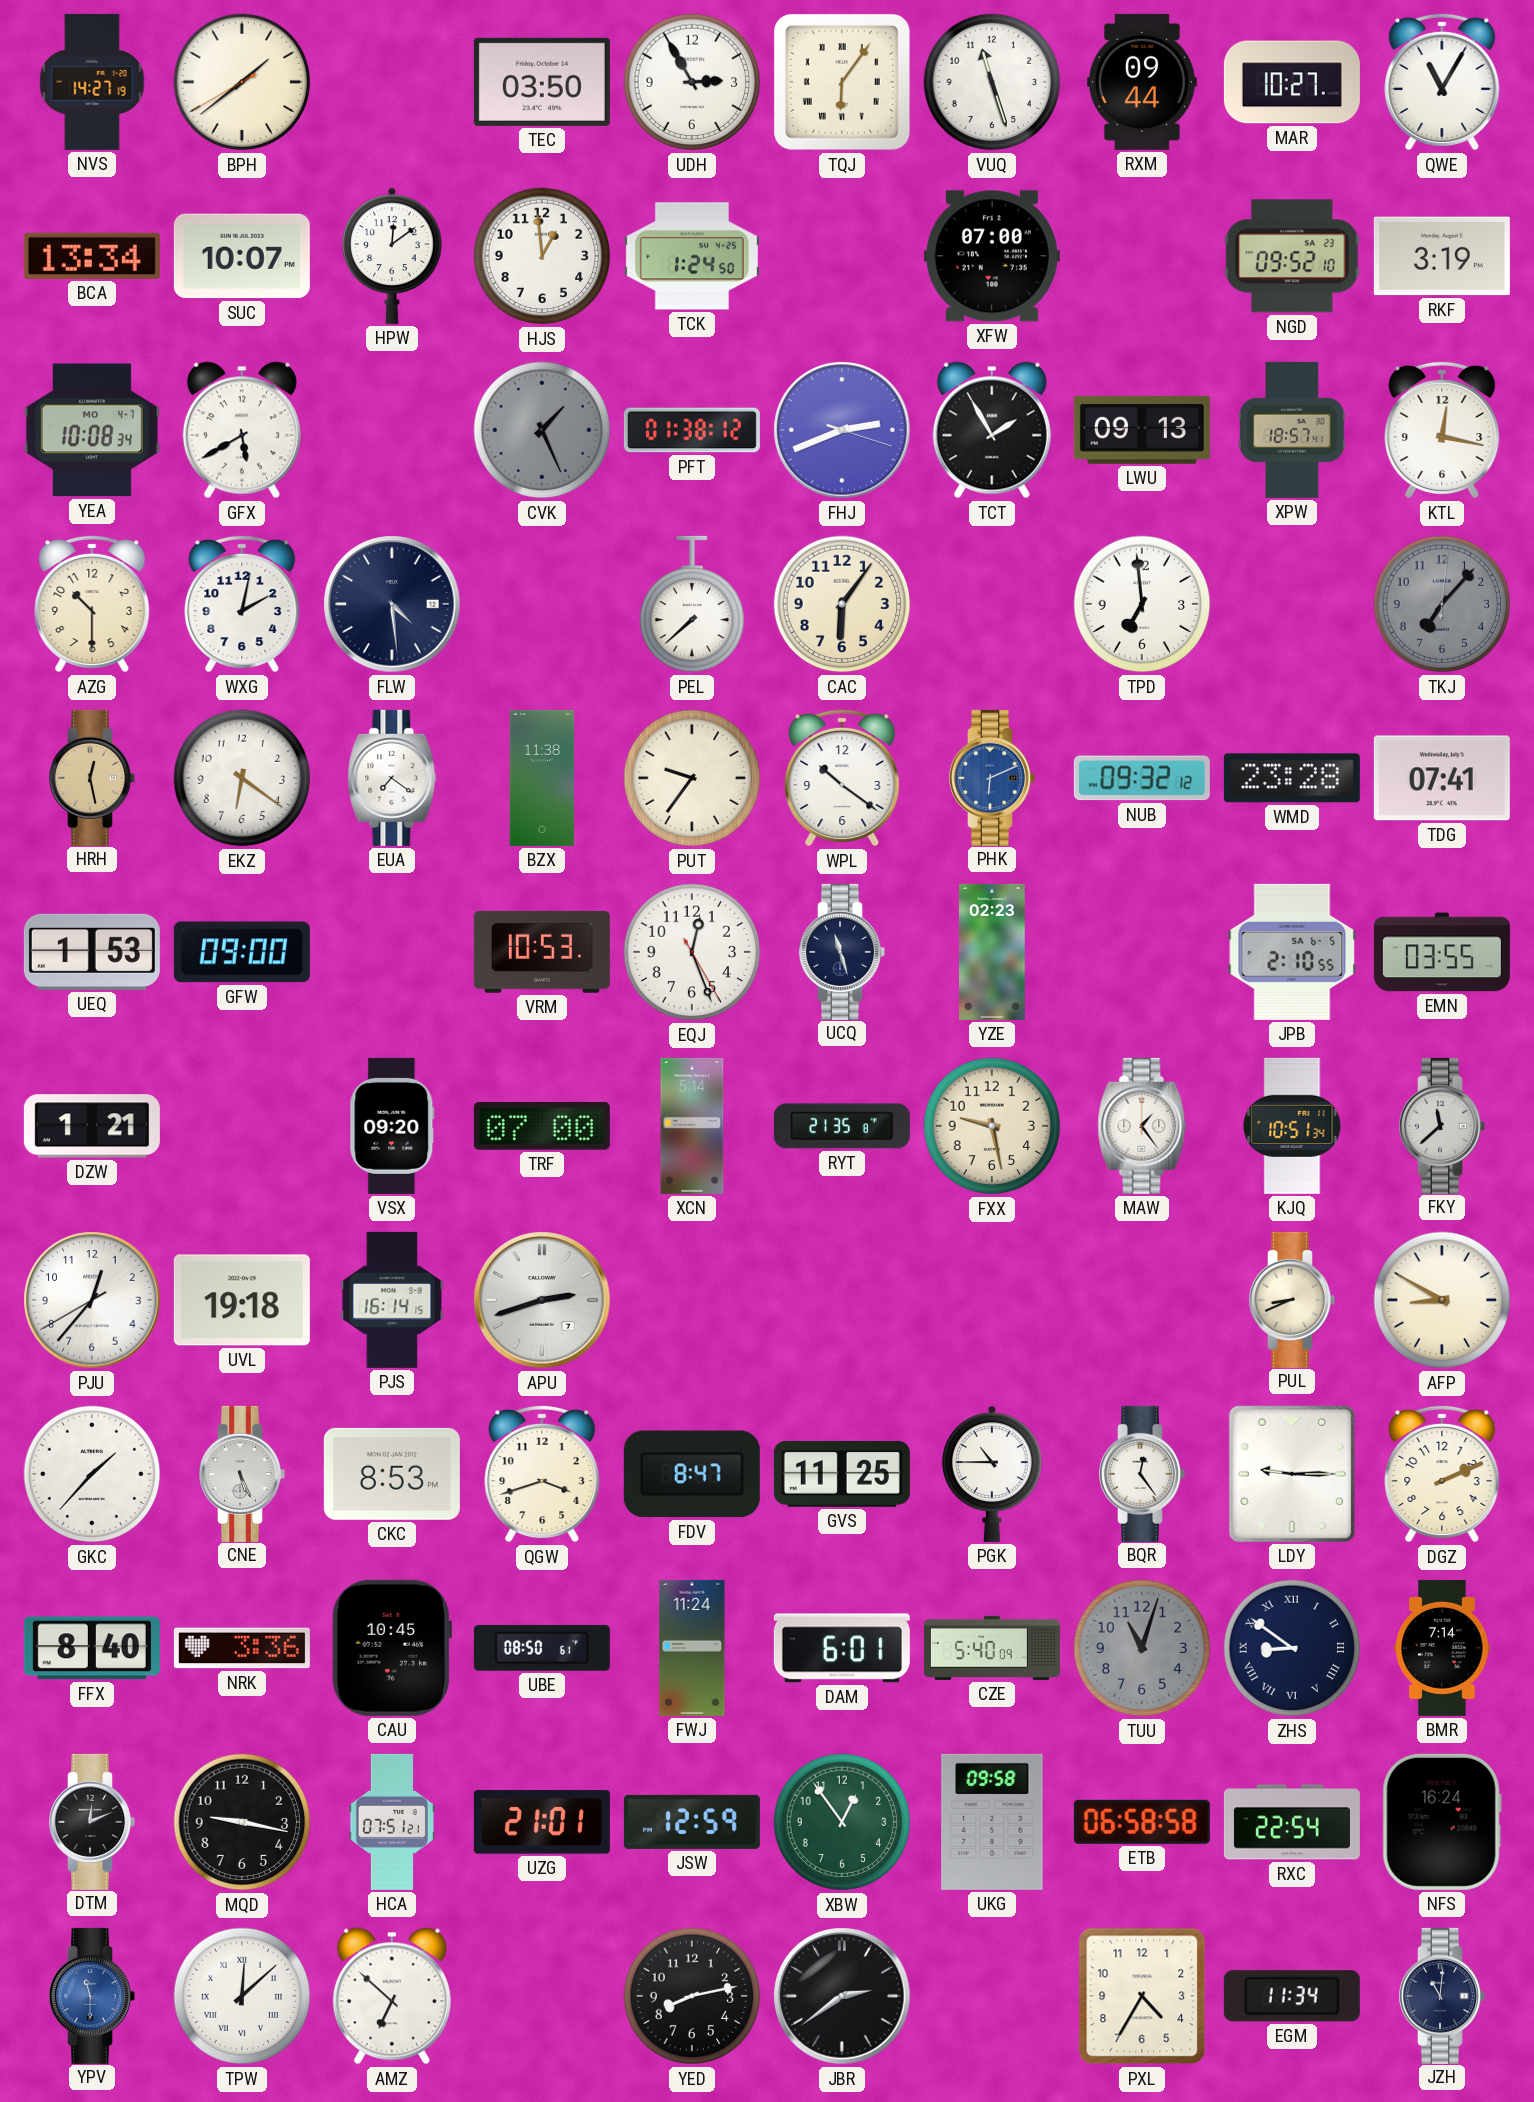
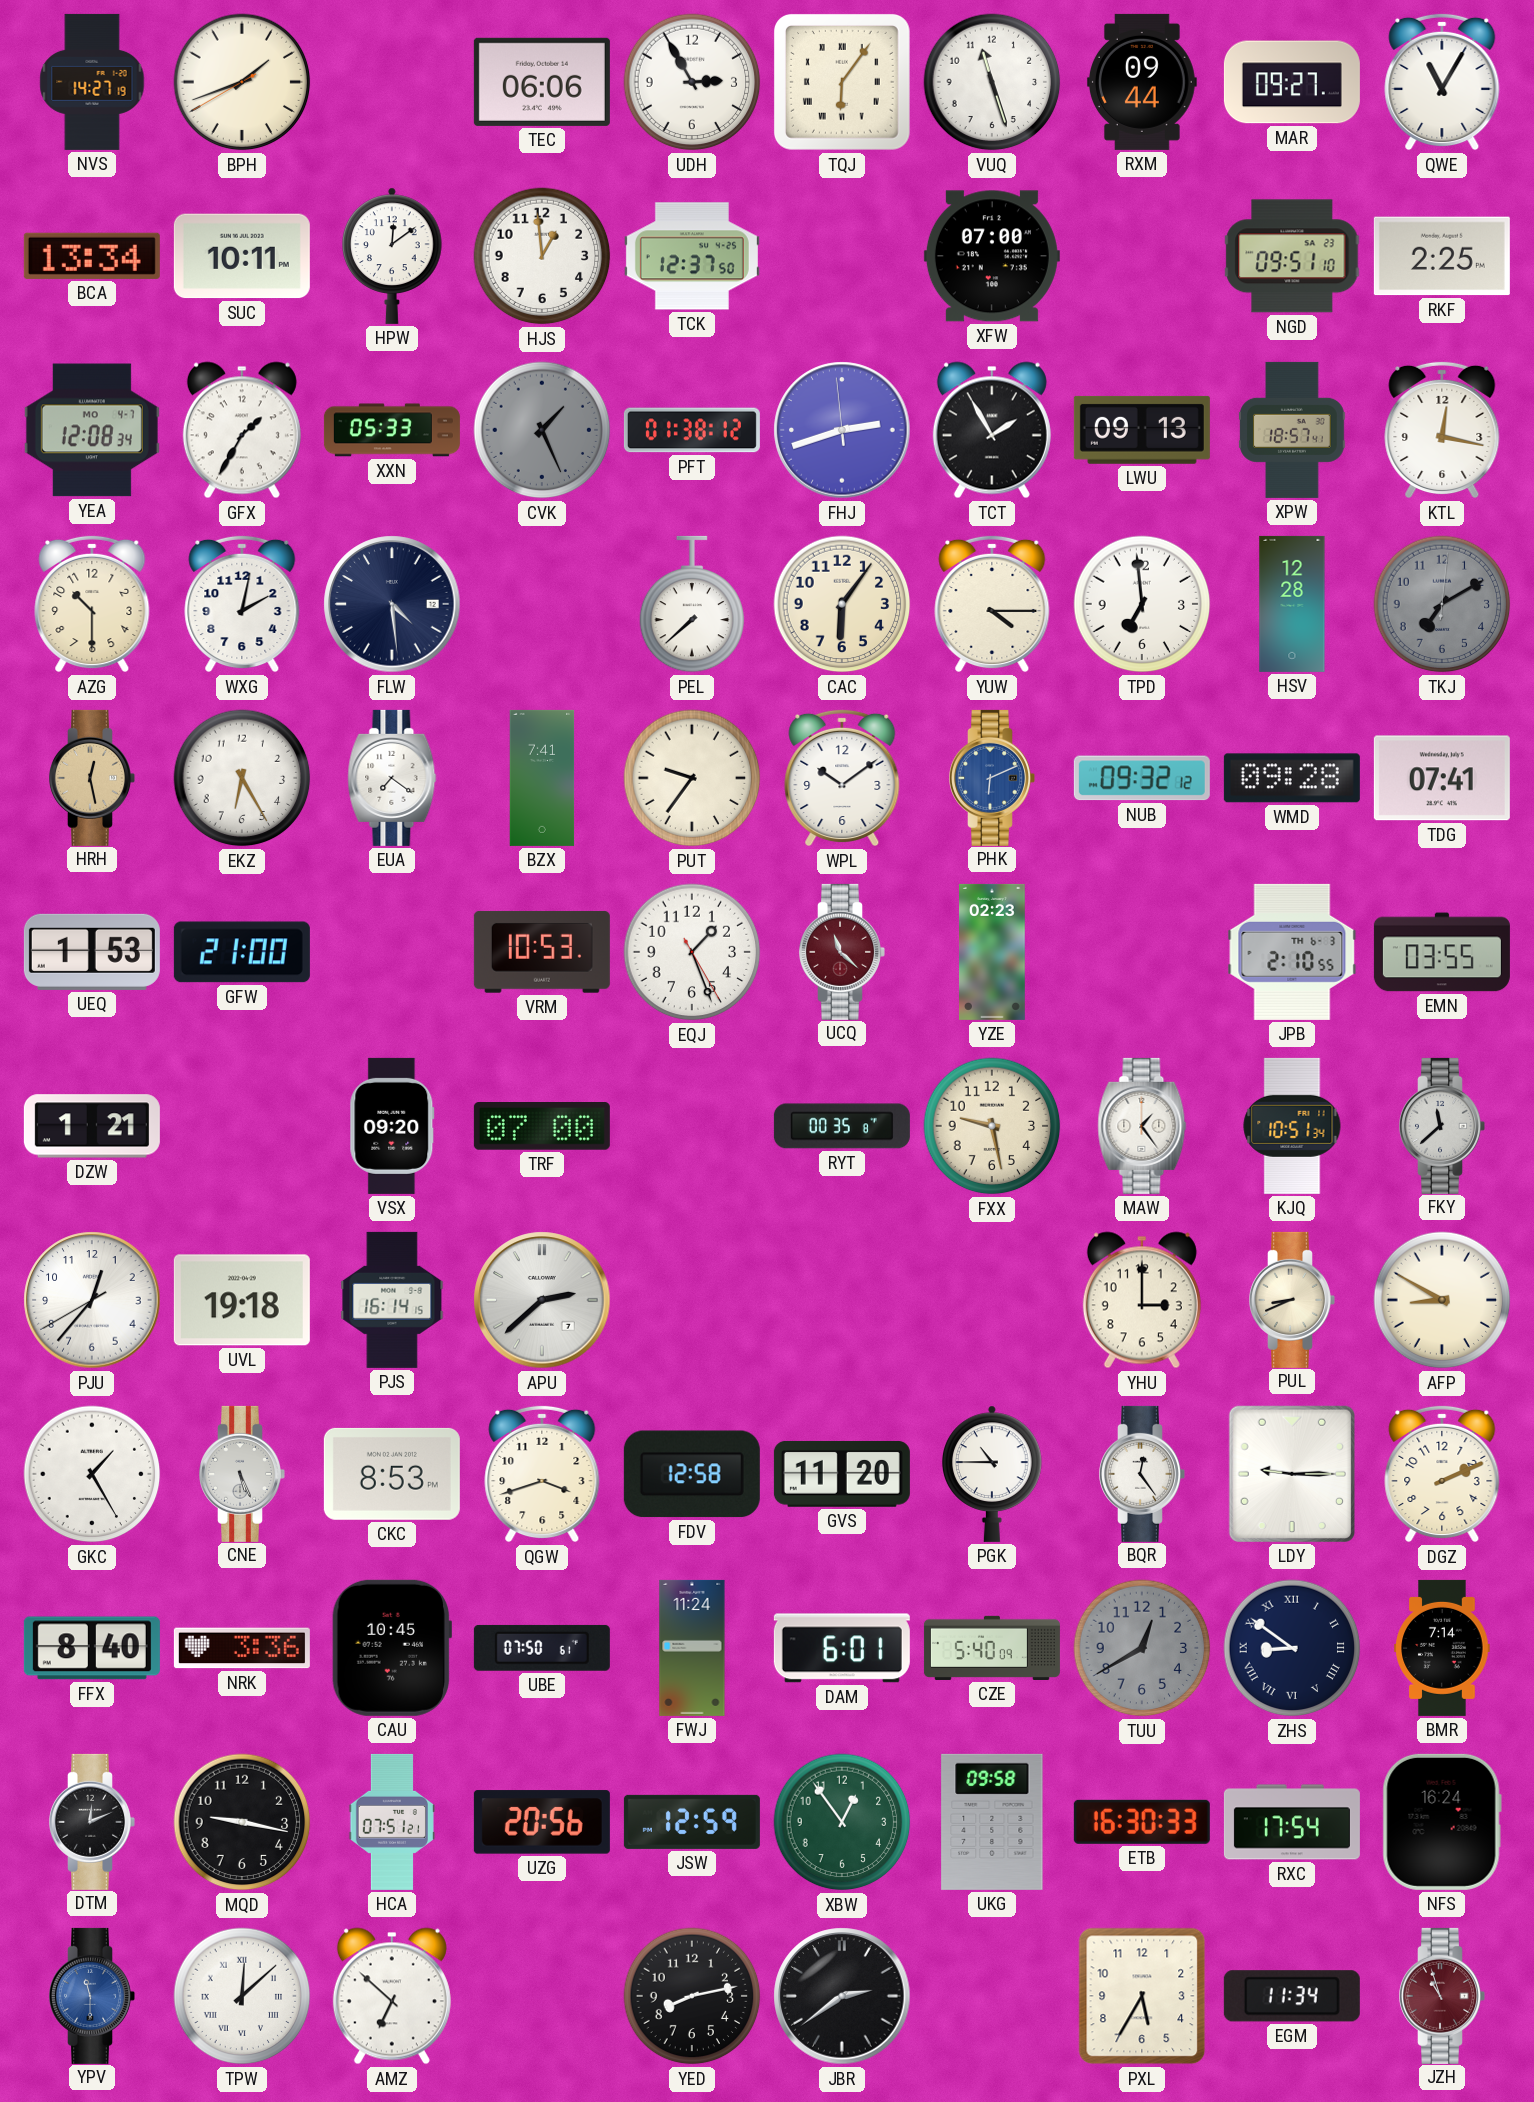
BPH: 1:38 -> 1:41
TEC: 03:50 -> 06:06
MAR: 10:27 -> 09:27
SUC: 10:07 -> 10:11
TCK: 1:24 -> 12:37
NGD: 09:52 -> 09:51
RKF: 3:19 -> 2:25
YEA: 10:08 -> 12:08
GFX: 5:40 -> 1:35
XXN: none -> 05:33
FHJ: 2:41:18 -> 2:41:59
YUW: none -> 4:15
HSV: none -> 12:28
TKJ: 7:07 -> 7:10
EKZ: 6:21 -> 6:25
BZX: 11:38 -> 7:41
WPL: 10:21 -> 10:09
WMD: 23:28 -> 09:28
GFW: 09:00 -> 21:00
EQJ: 12:26 -> 1:26
UCQ: 11:27 -> 11:22
UCQ dial: navy -> burgundy
JPB date: SA 6-5 -> TH 6-3
XCN: 5:14 -> none
RYT: 21:35 -> 00:35
APU: 2:42 -> 2:38
YHU: none -> 3:00
GKC: 1:37 -> 1:25
FDV: 8:47 -> 12:58
GVS: 11:25 -> 11:20
UBE: 08:50 -> 07:50
TUU: 11:03 -> 12:40
UZG: 21:01 -> 20:56
ETB: 06:58 -> 16:30
RXC: 22:54 -> 17:54
PXL: 4:35 -> 5:35
JZH: 11:01 -> 10:57
JZH dial: navy -> burgundy
